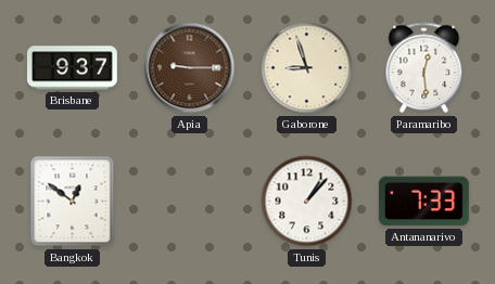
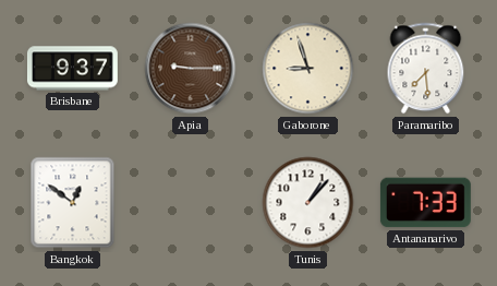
Paramaribo: 12:29 -> 7:29
